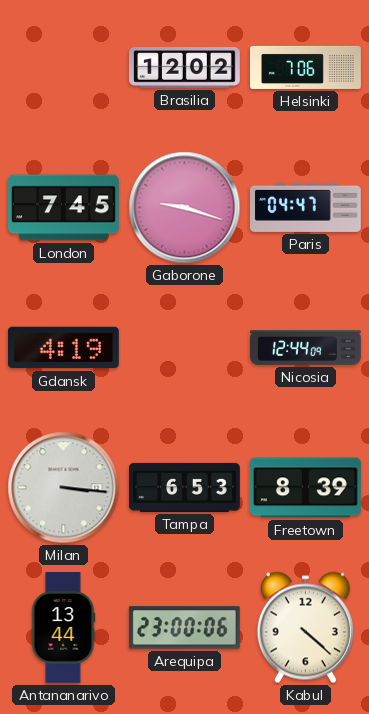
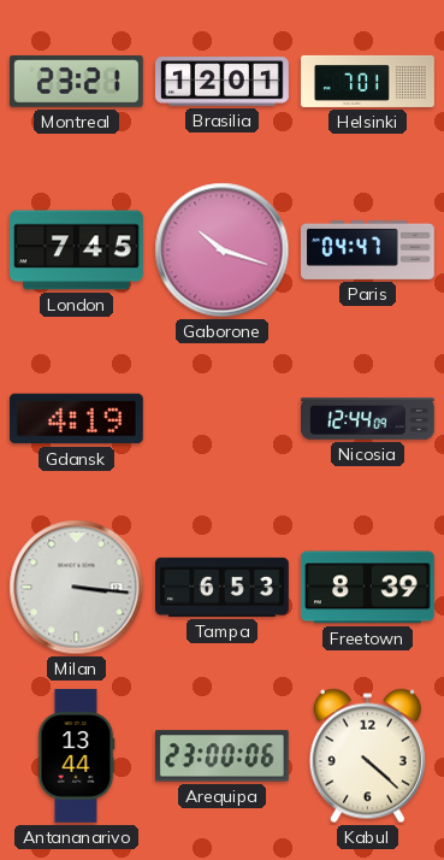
Montreal: none -> 23:21
Brasilia: 12:02 -> 12:01
Helsinki: 7:06 -> 7:01
Gaborone: 9:18 -> 10:18
